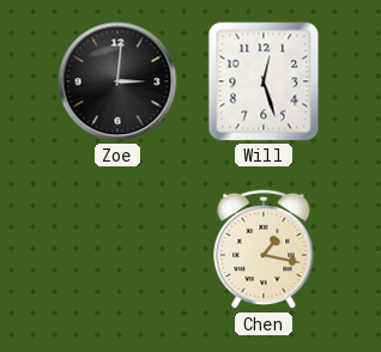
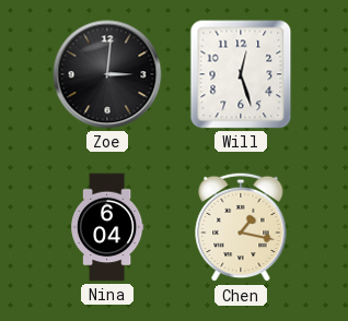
Nina: none -> 6:04
